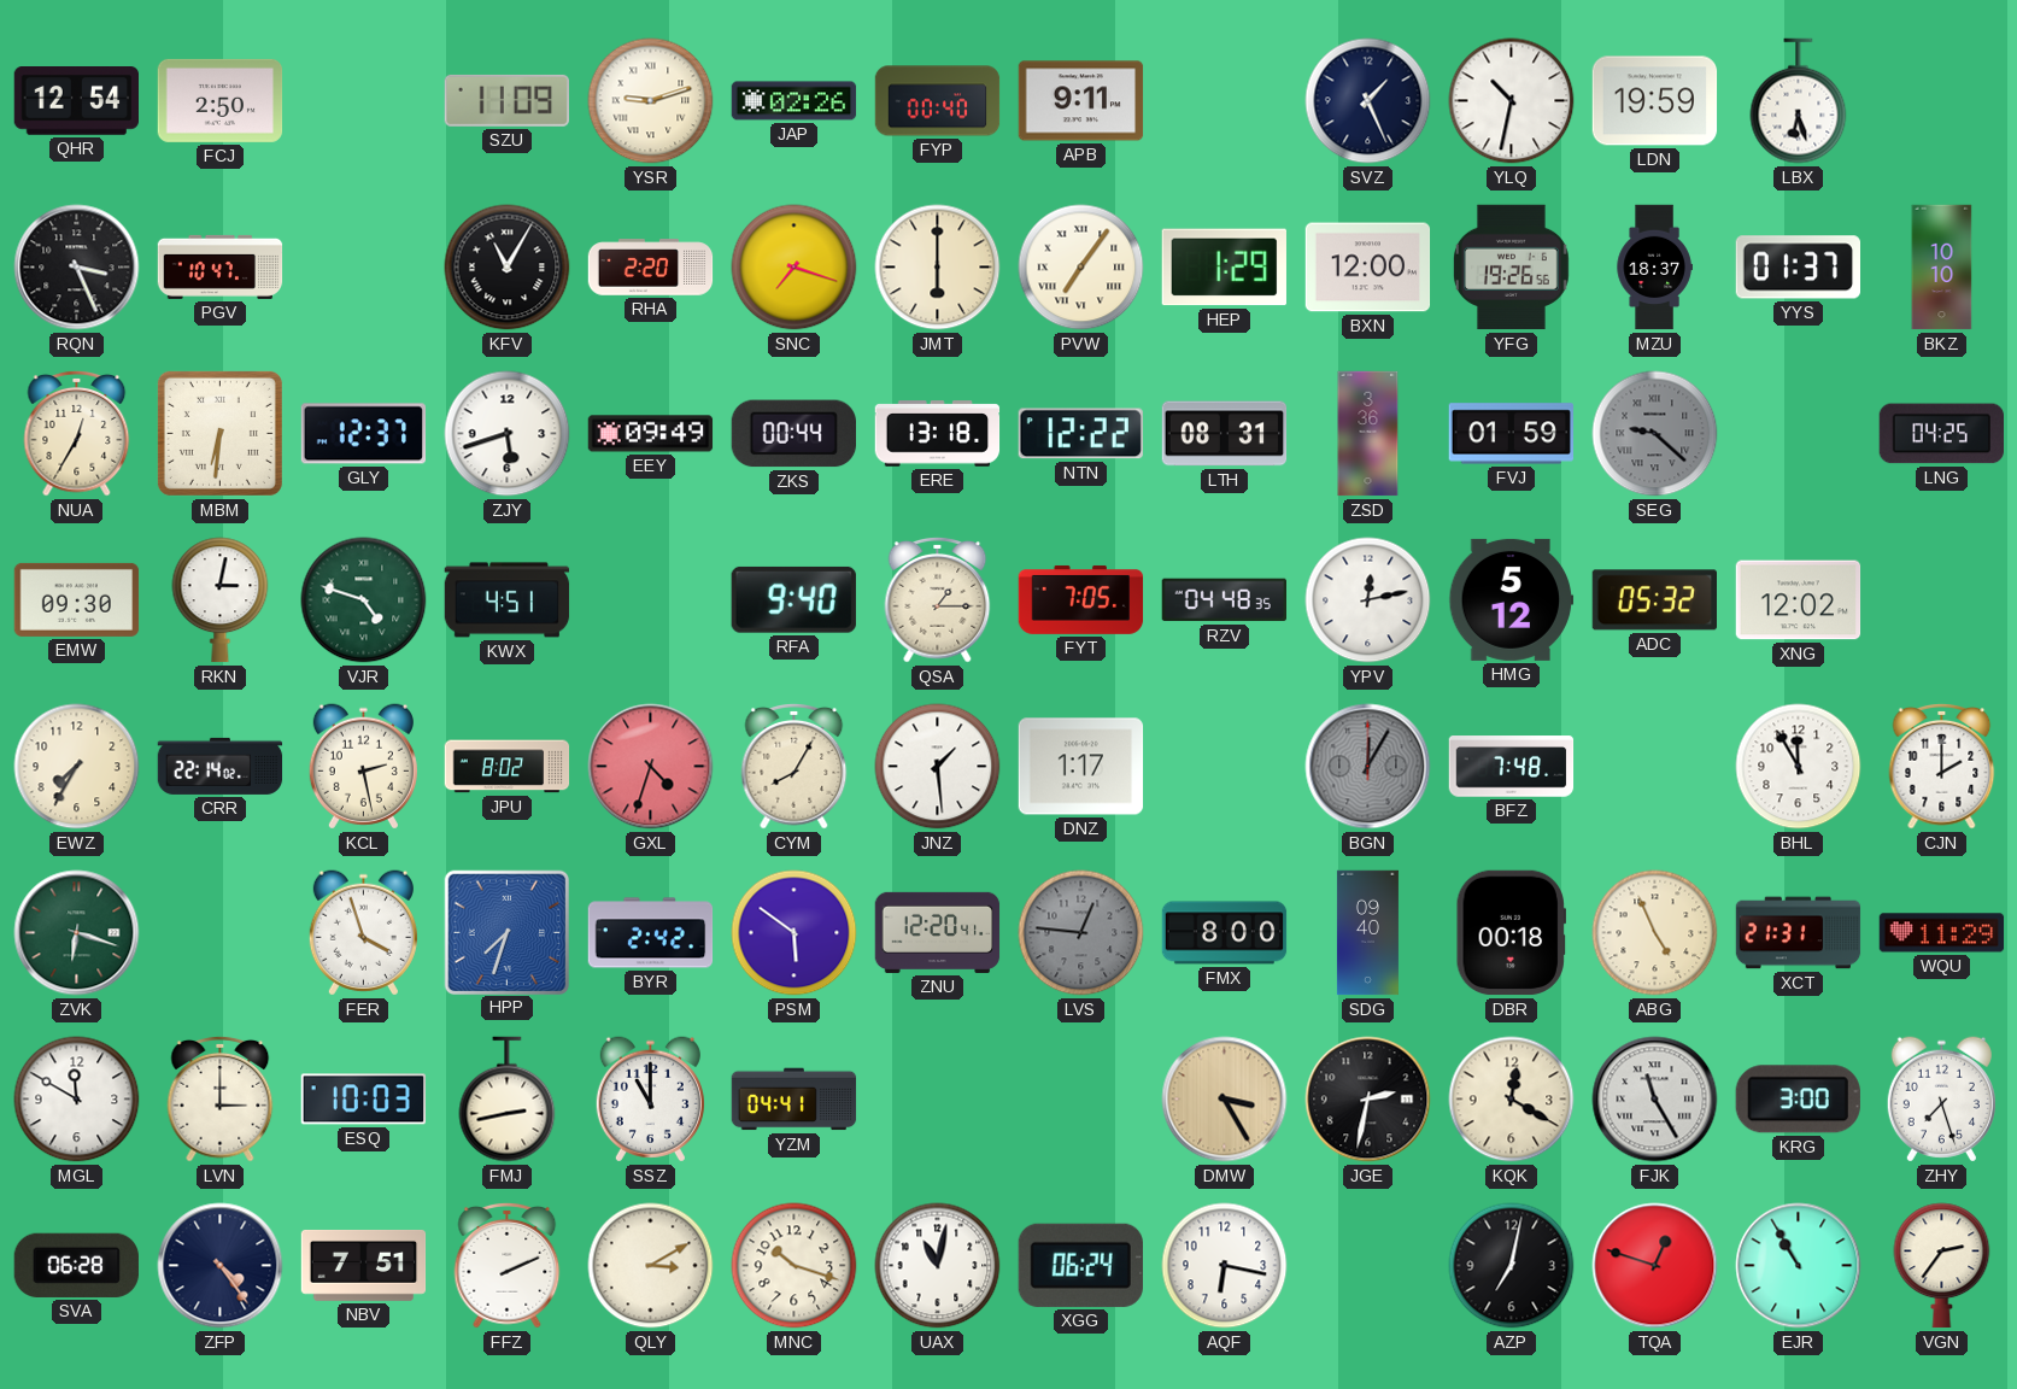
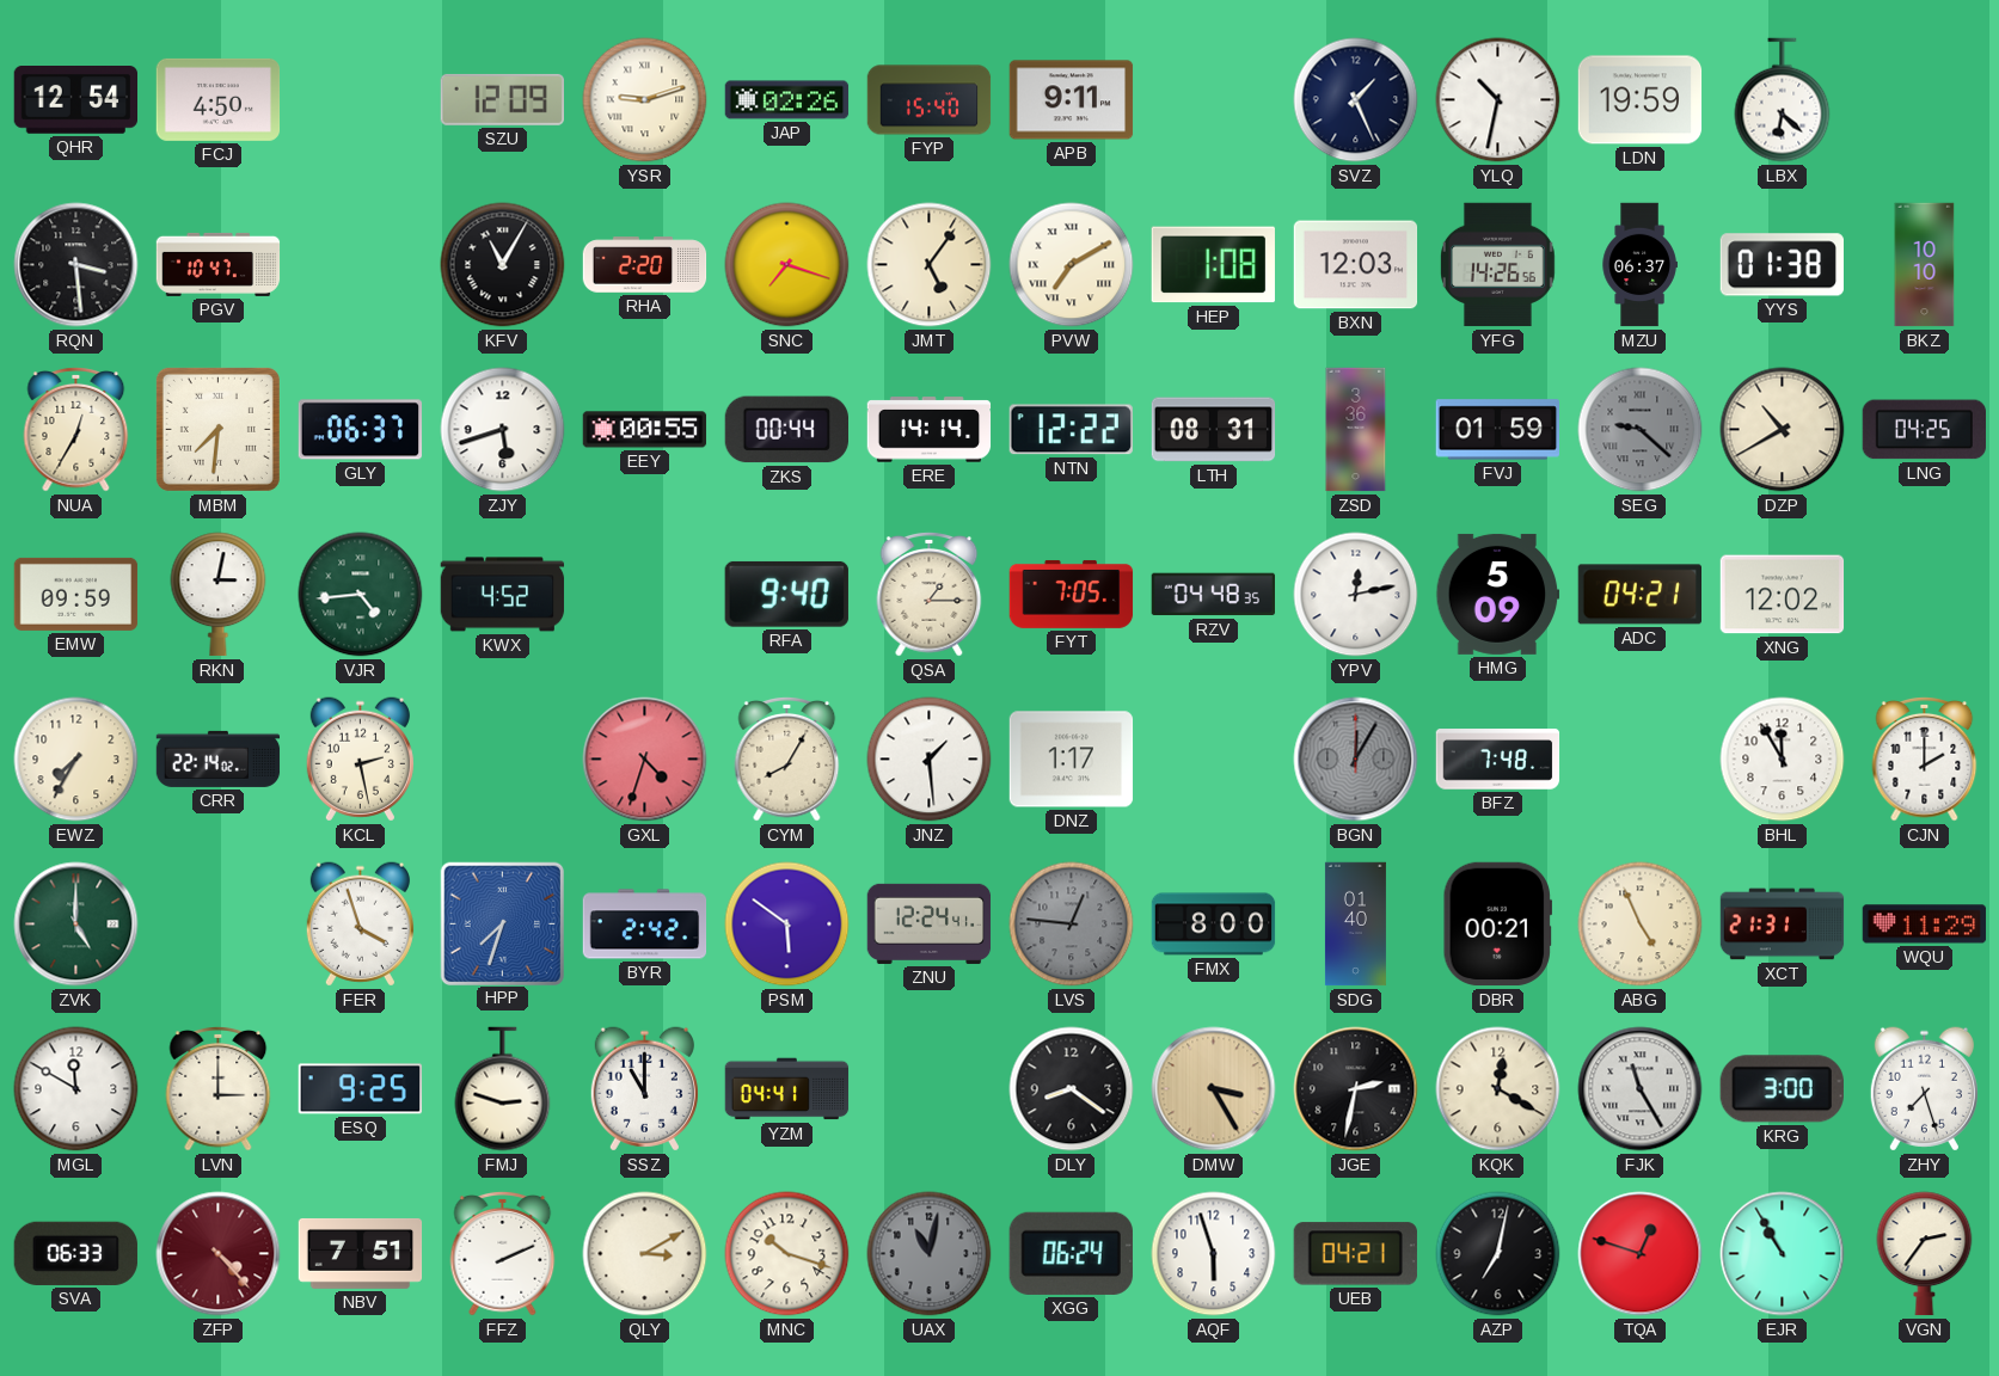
FCJ: 2:50 -> 4:50
SZU: 11:09 -> 12:09
FYP: 00:40 -> 15:40
LBX: 6:27 -> 6:22
RQN: 3:26 -> 3:29
JMT: 6:00 -> 5:06
PVW: 7:06 -> 7:10
HEP: 1:29 -> 1:08
BXN: 12:00 -> 12:03
YFG: 19:26 -> 14:26
MZU: 18:37 -> 06:37
YYS: 01:37 -> 01:38
MBM: 6:31 -> 7:31
GLY: 12:37 -> 06:37
EEY: 09:49 -> 00:55
ERE: 13:18 -> 14:14
DZP: none -> 10:40
EMW: 09:30 -> 09:59
VJR: 4:48 -> 4:44
KWX: 4:51 -> 4:52
HMG: 5:12 -> 5:09
ADC: 05:32 -> 04:21
JPU: 8:02 -> none
ZVK: 6:18 -> 5:00
ZNU: 12:20 -> 12:24
SDG: 09:40 -> 01:40
DBR: 00:18 -> 00:21
ESQ: 10:03 -> 9:25
FMJ: 2:43 -> 2:48
DLY: none -> 8:21
SVA: 06:28 -> 06:33
ZFP: 4:24 -> 4:23
ZFP dial: navy -> burgundy
UAX dial: white -> grey
AQF: 6:17 -> 5:57
UEB: none -> 04:21
